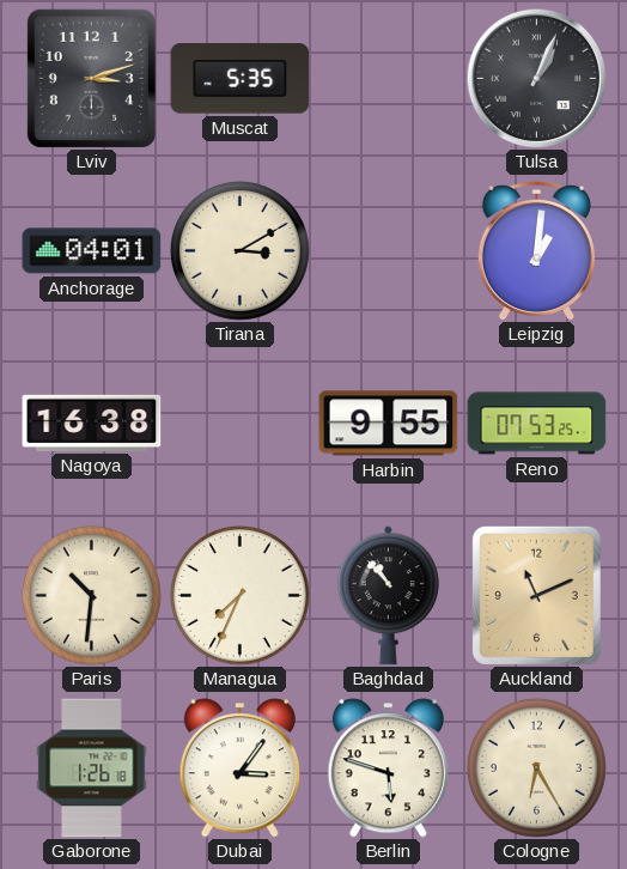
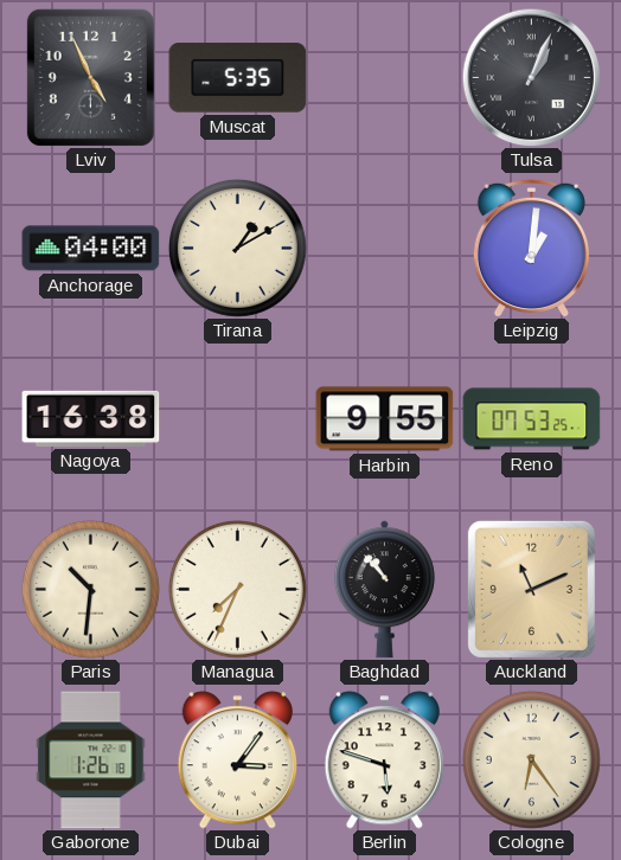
Lviv: 3:12 -> 4:56
Anchorage: 04:01 -> 04:00
Tirana: 3:10 -> 1:10
Cologne: 6:25 -> 6:24
